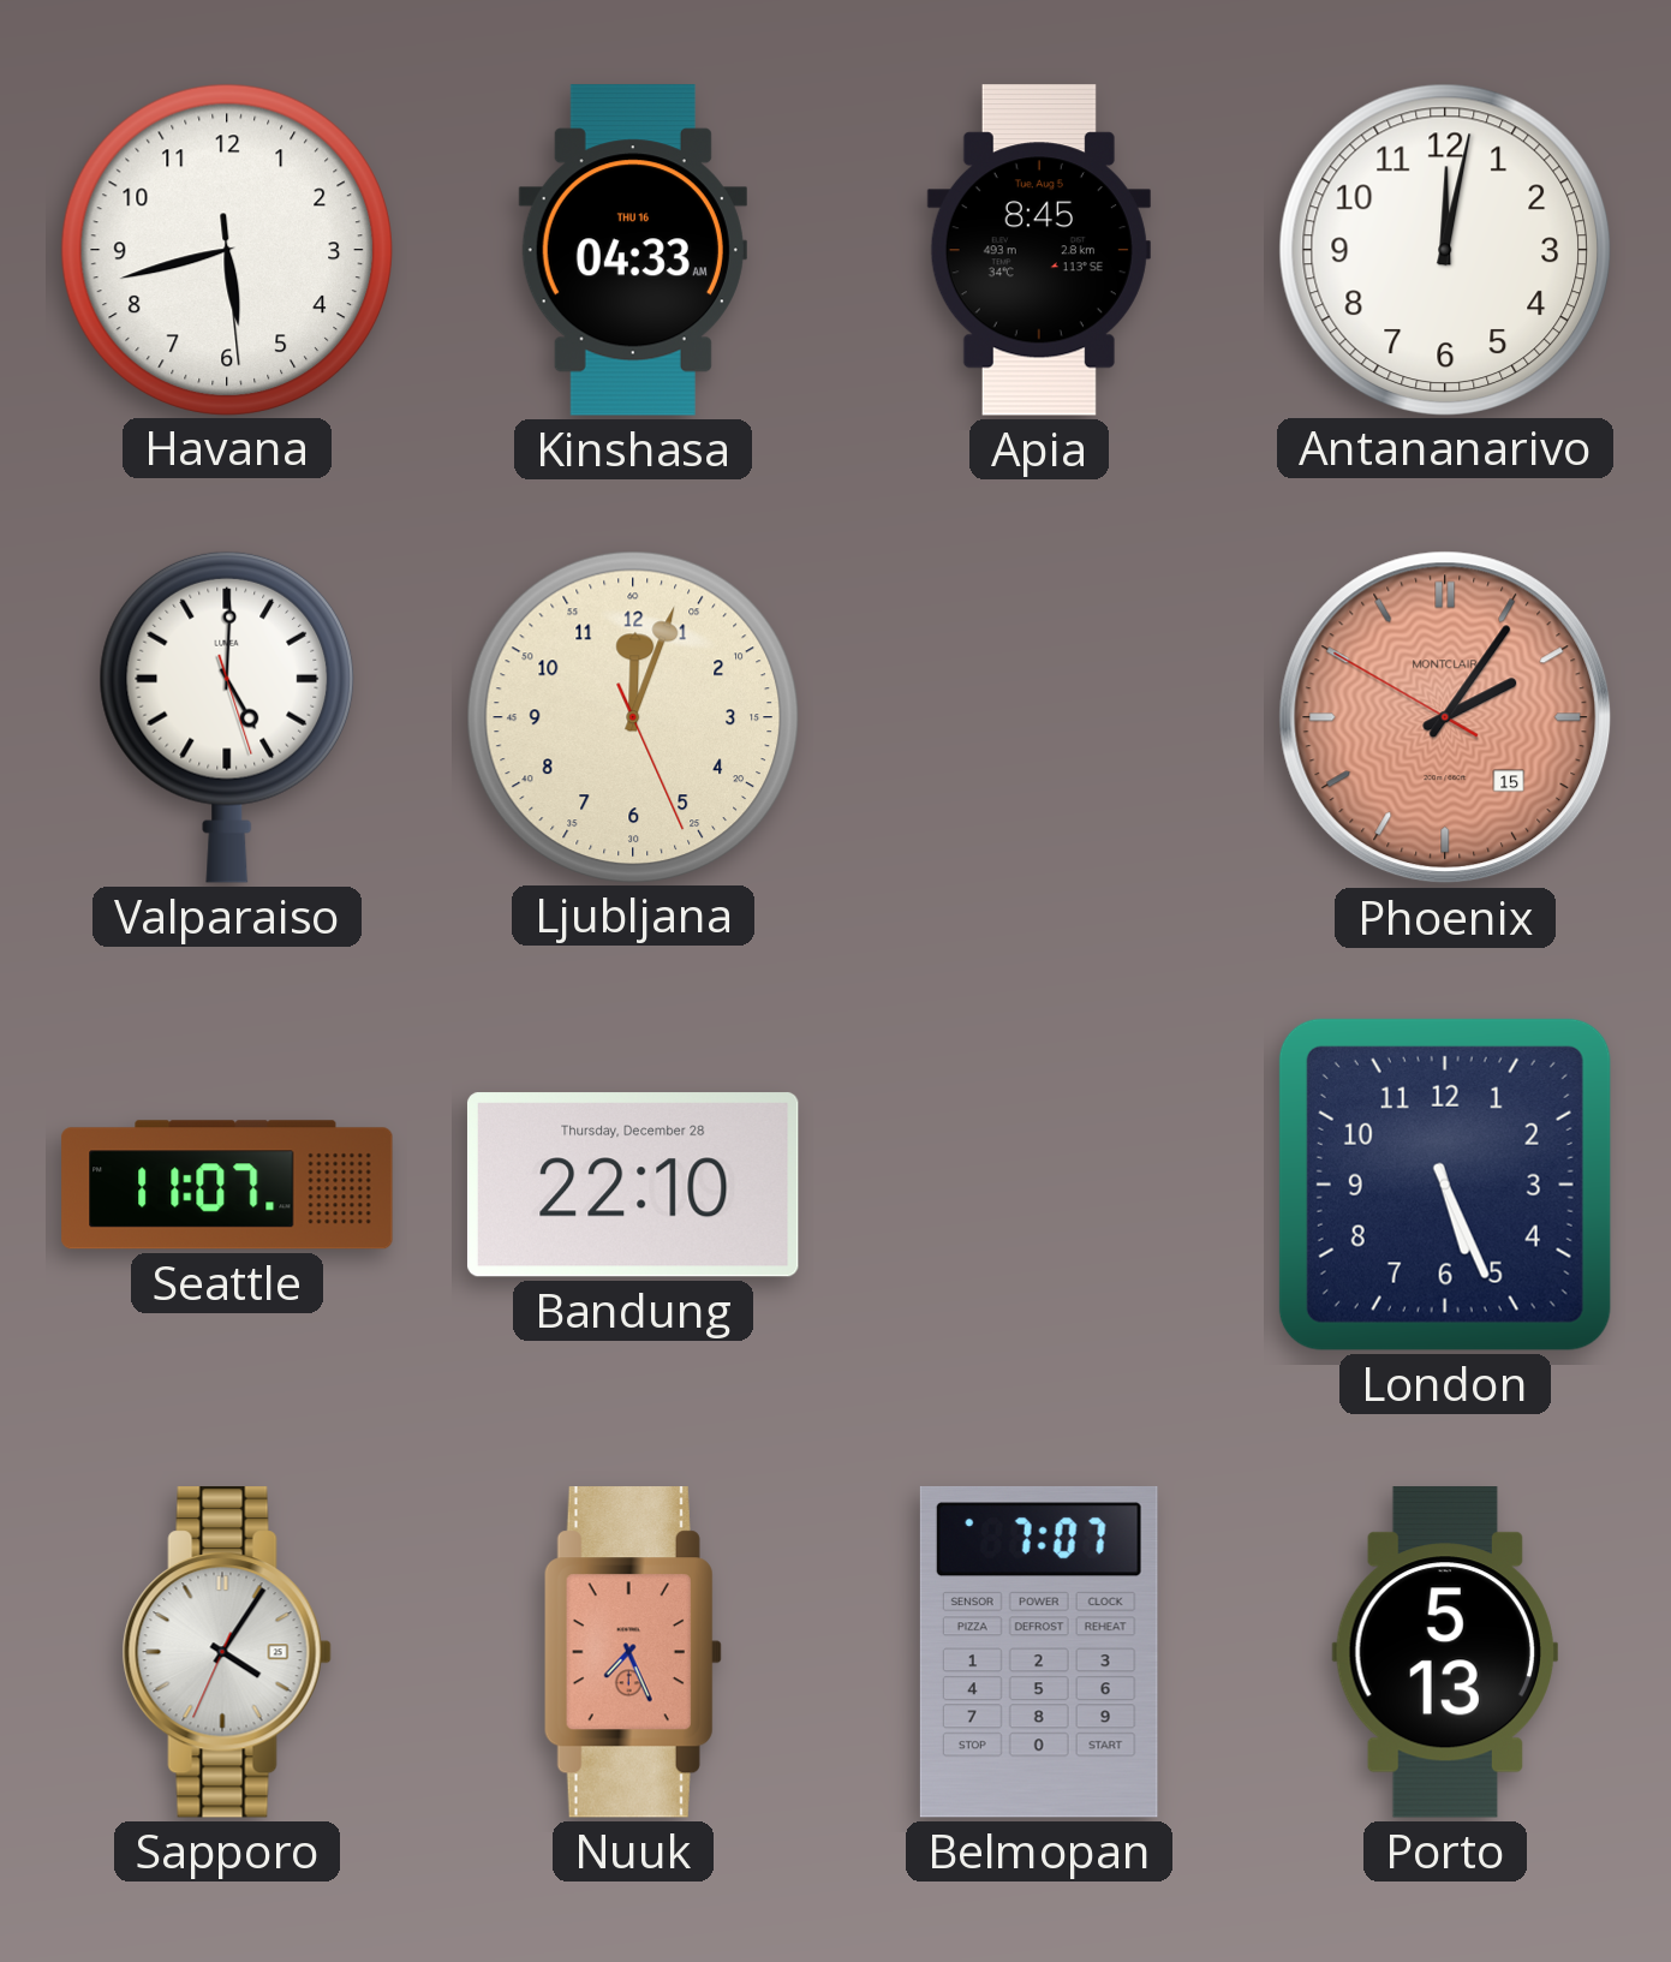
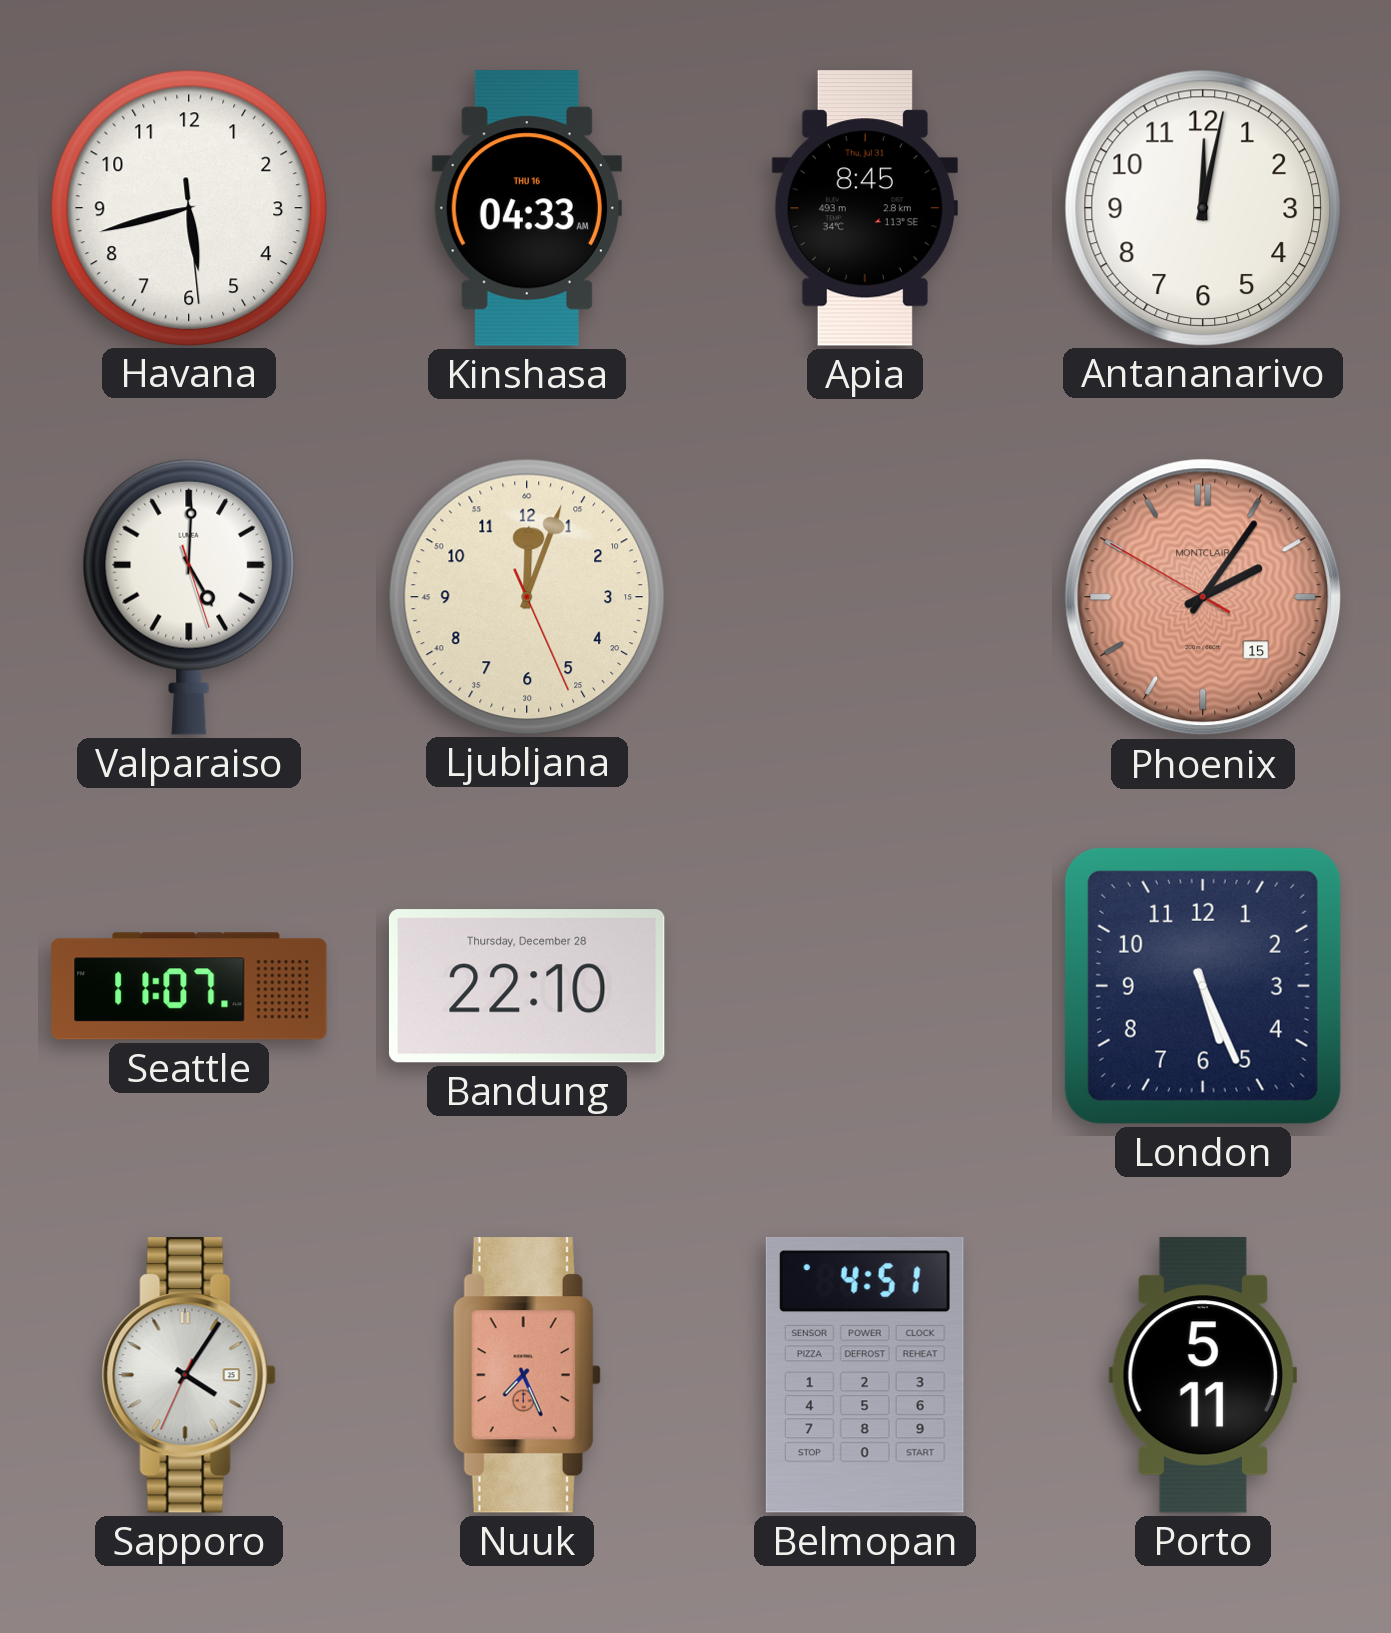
Apia date: Tue, Aug 5 -> Thu, Jul 31
Belmopan: 7:07 -> 4:51
Porto: 5:13 -> 5:11
